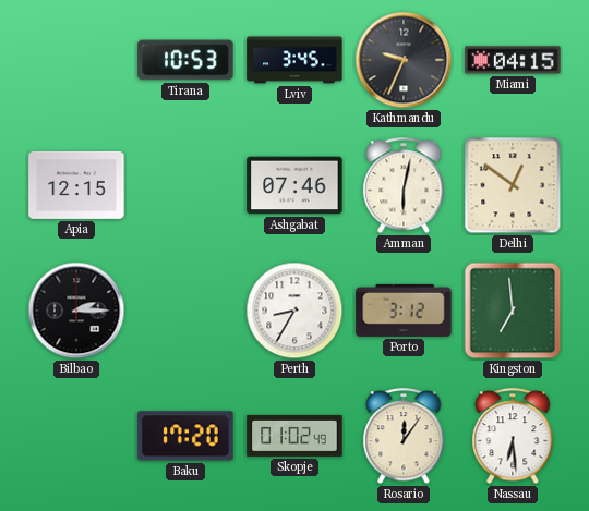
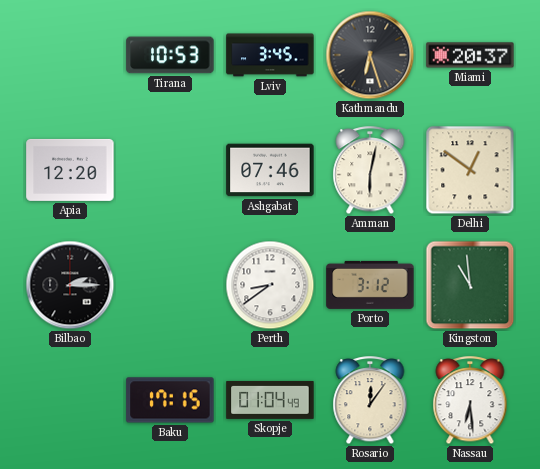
Kathmandu: 9:34 -> 6:27
Miami: 04:15 -> 20:37
Apia: 12:15 -> 12:20
Perth: 8:35 -> 8:39
Kingston: 6:59 -> 10:59
Baku: 17:20 -> 17:15
Skopje: 01:02 -> 01:04
